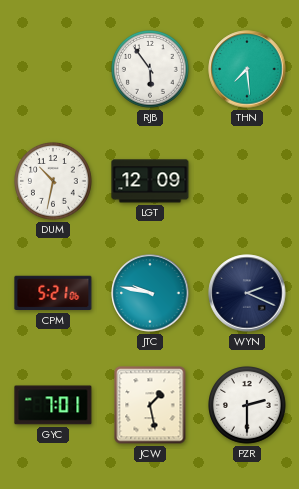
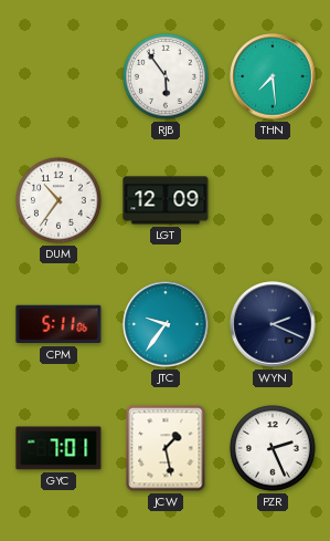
DUM: 10:32 -> 10:36
CPM: 5:21 -> 5:11
JTC: 9:47 -> 9:36
PZR: 2:30 -> 2:26
